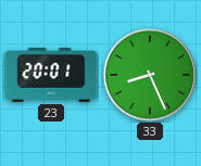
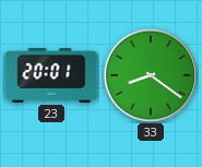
33: 8:26 -> 8:21
